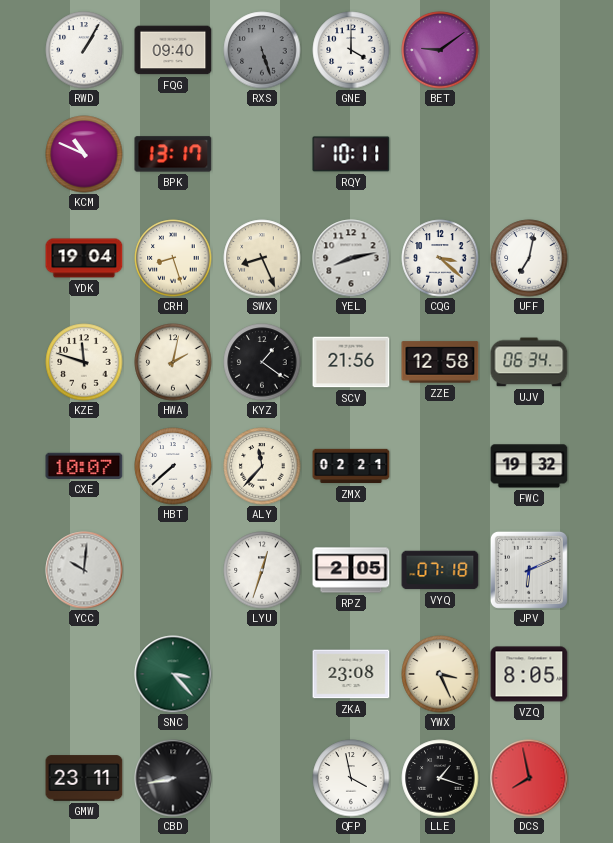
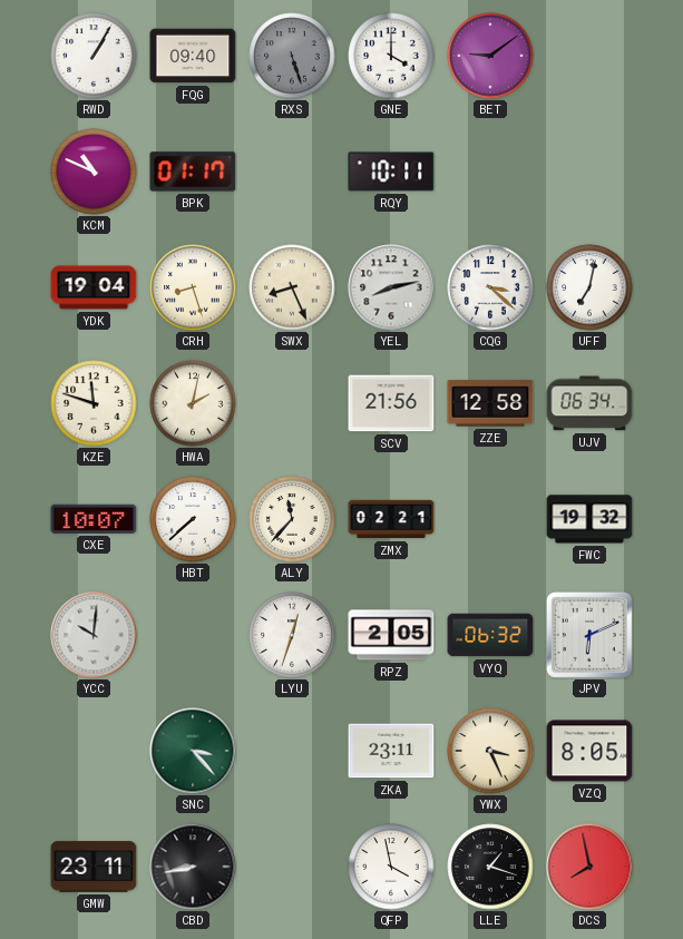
BPK: 13:17 -> 01:17
KYZ: 1:21 -> none
VYQ: 07:18 -> 06:32
ZKA: 23:08 -> 23:11
